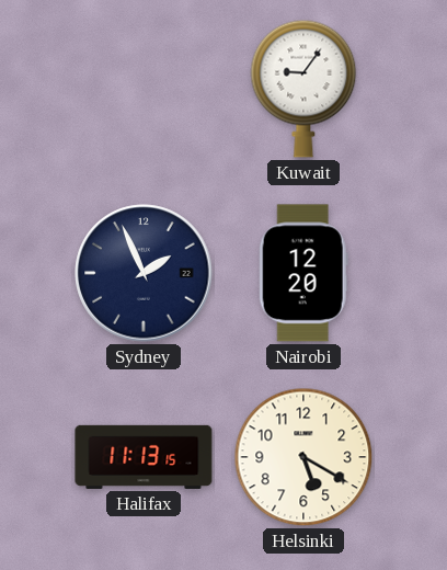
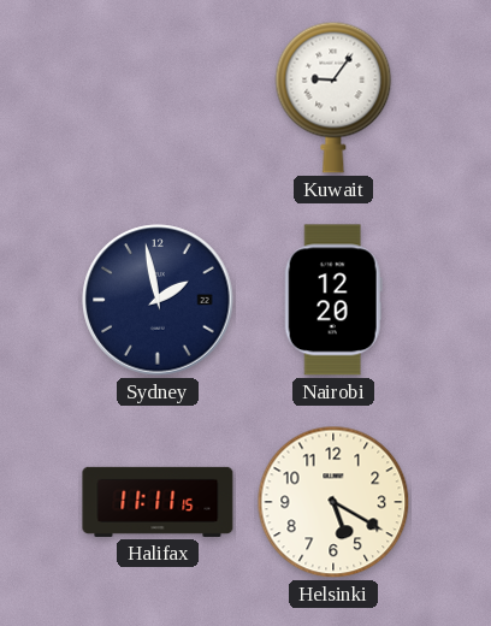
Sydney: 1:56 -> 1:58
Halifax: 11:13 -> 11:11
